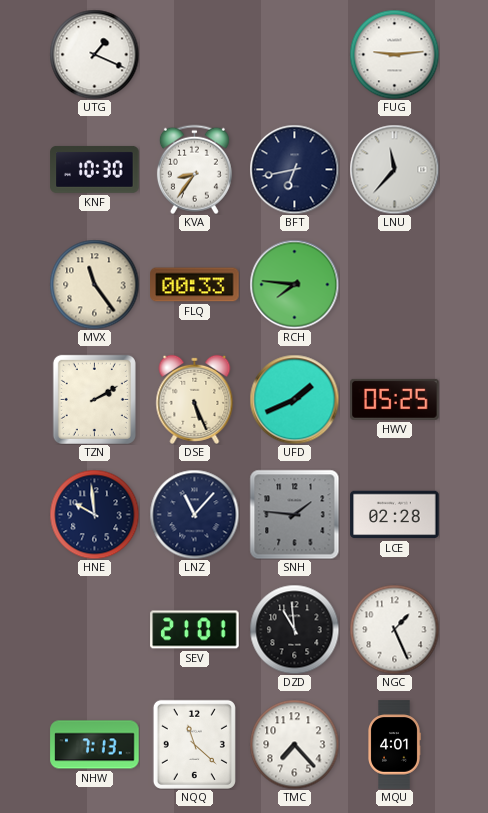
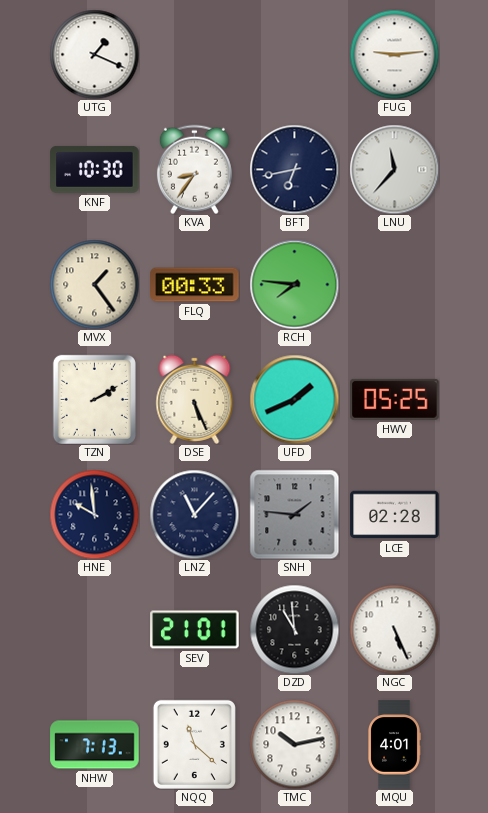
MVX: 11:24 -> 1:24
NGC: 1:26 -> 5:26
TMC: 7:23 -> 10:13
